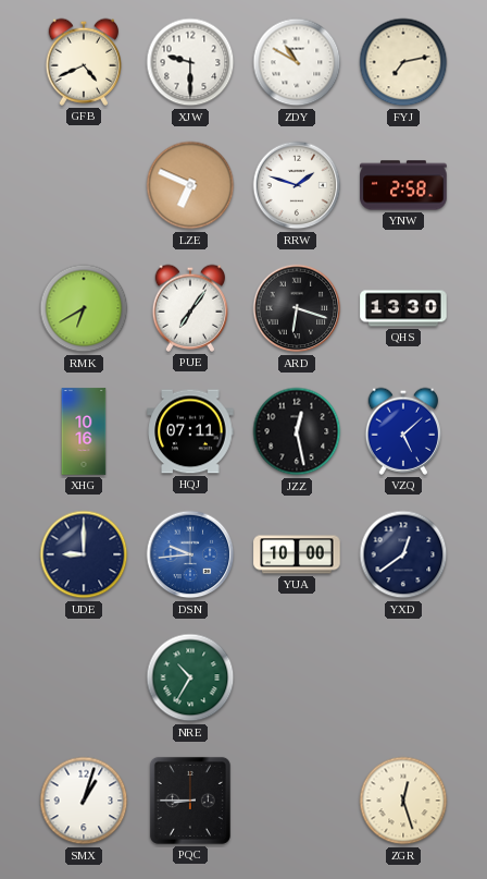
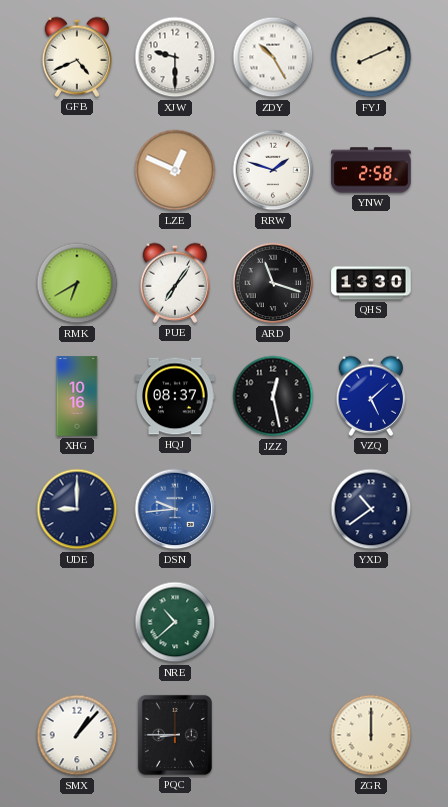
ZDY: 10:50 -> 10:25
FYJ: 7:13 -> 8:11
LZE: 6:49 -> 12:49
ARD: 6:18 -> 11:18
HQJ: 07:11 -> 08:37
YUA: 10:00 -> none
YXD: 12:39 -> 10:39
NRE: 10:35 -> 10:38
SMX: 1:03 -> 1:07
ZGR: 12:27 -> 12:00
